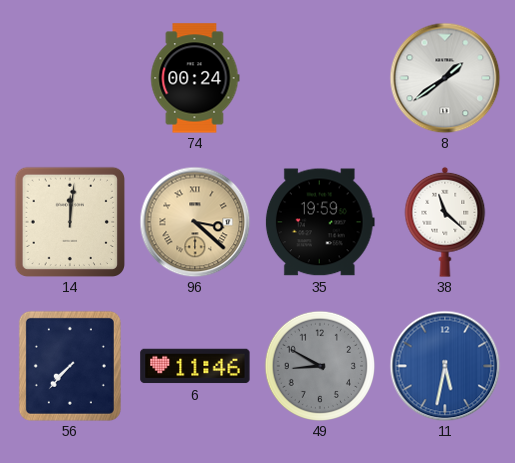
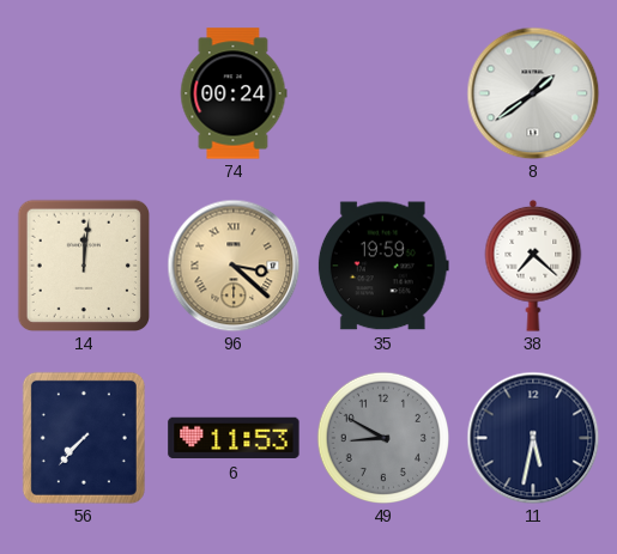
38: 11:22 -> 7:22
6: 11:46 -> 11:53
11 dial: blue -> navy
